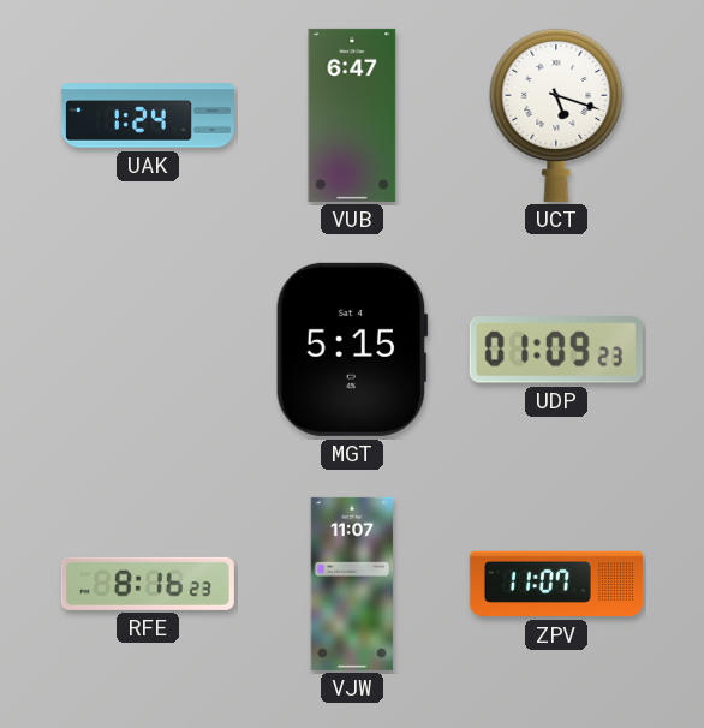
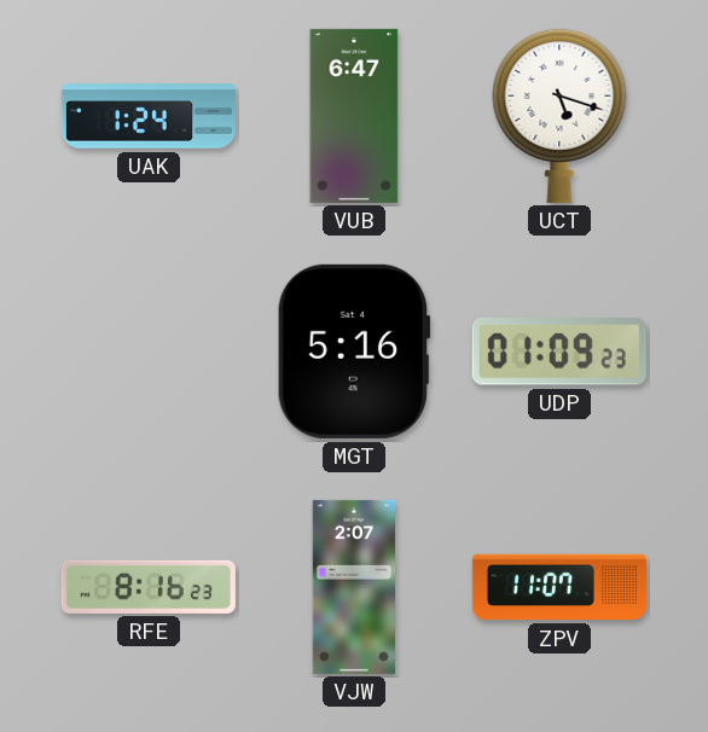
MGT: 5:15 -> 5:16
VJW: 11:07 -> 2:07
